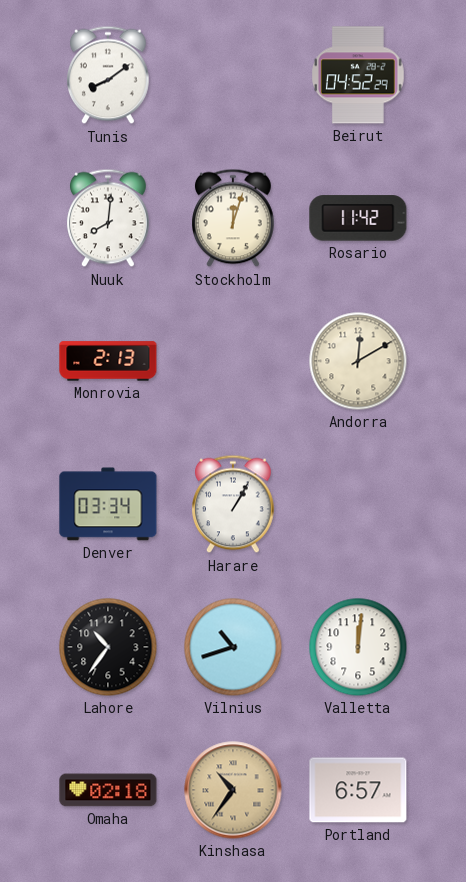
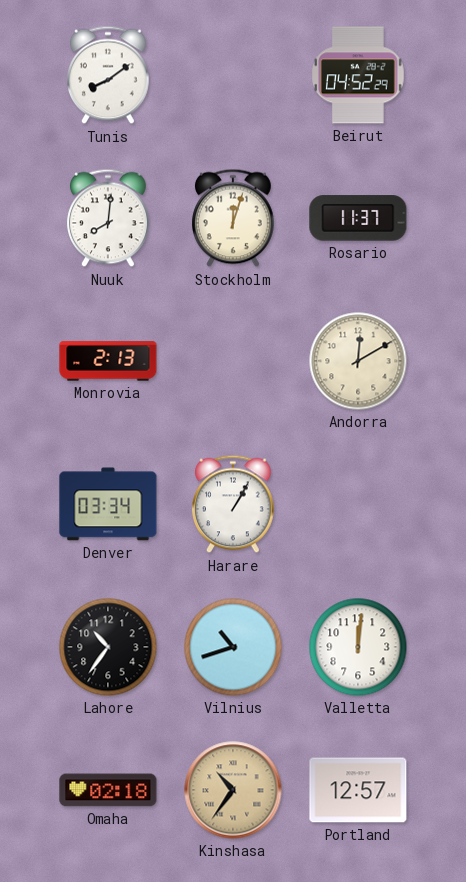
Rosario: 11:42 -> 11:37
Portland: 6:57 -> 12:57
